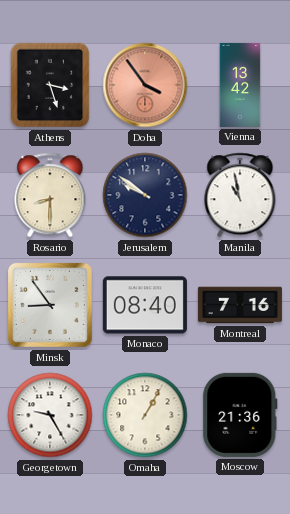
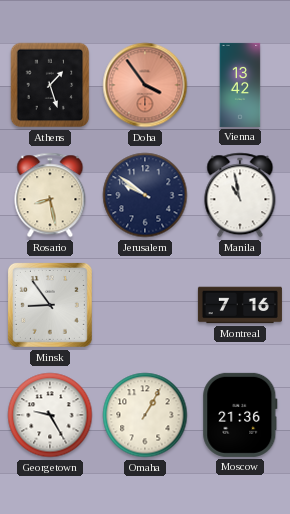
Athens: 3:27 -> 1:27
Rosario: 8:30 -> 8:28
Monaco: 08:40 -> none
